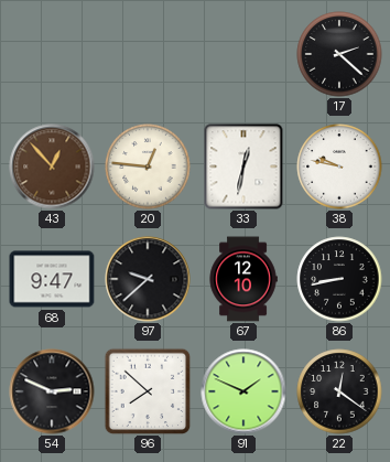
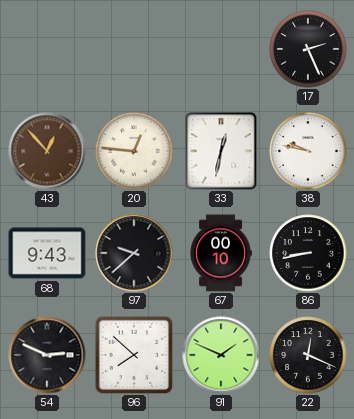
17: 2:22 -> 2:26
68: 9:47 -> 9:43
67: 12:10 -> 00:10
22: 12:21 -> 12:19
